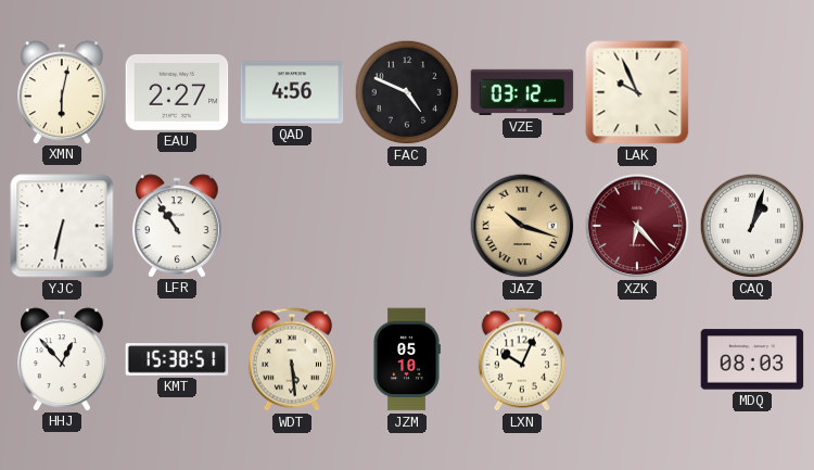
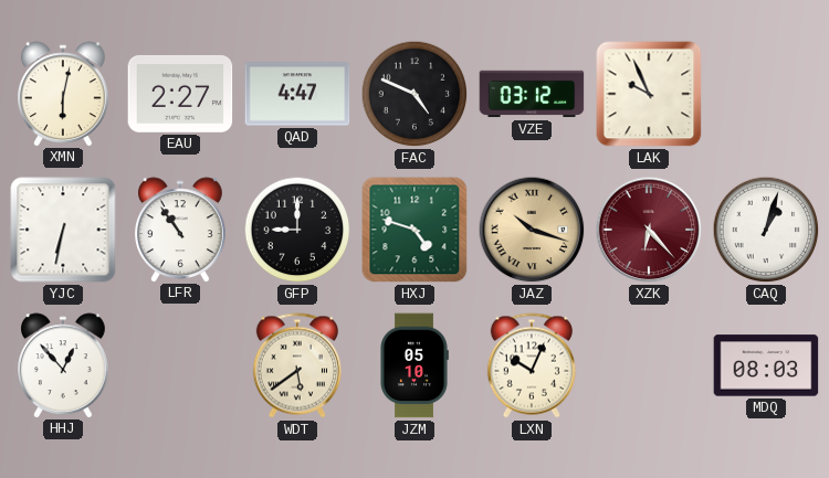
QAD: 4:56 -> 4:47
GFP: none -> 9:00
HXJ: none -> 4:48
KMT: 15:38 -> none
WDT: 5:29 -> 5:39
